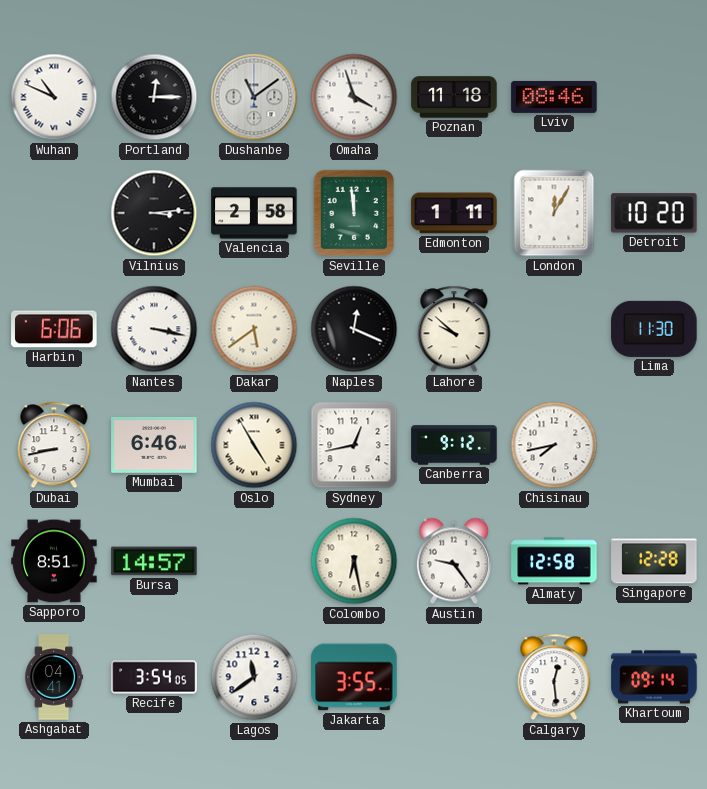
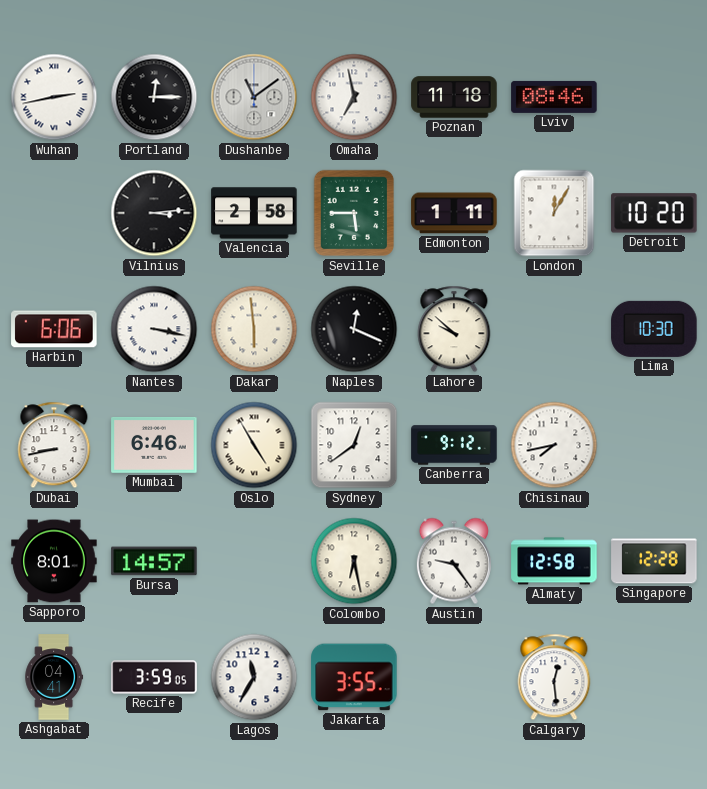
Wuhan: 10:49 -> 2:43
Omaha: 3:57 -> 6:58
Seville: 11:59 -> 5:45
Dakar: 5:39 -> 5:59
Lima: 11:30 -> 10:30
Sydney: 12:43 -> 12:39
Sapporo: 8:51 -> 8:01
Recife: 3:54 -> 3:59
Lagos: 11:39 -> 11:35
Khartoum: 09:14 -> none
